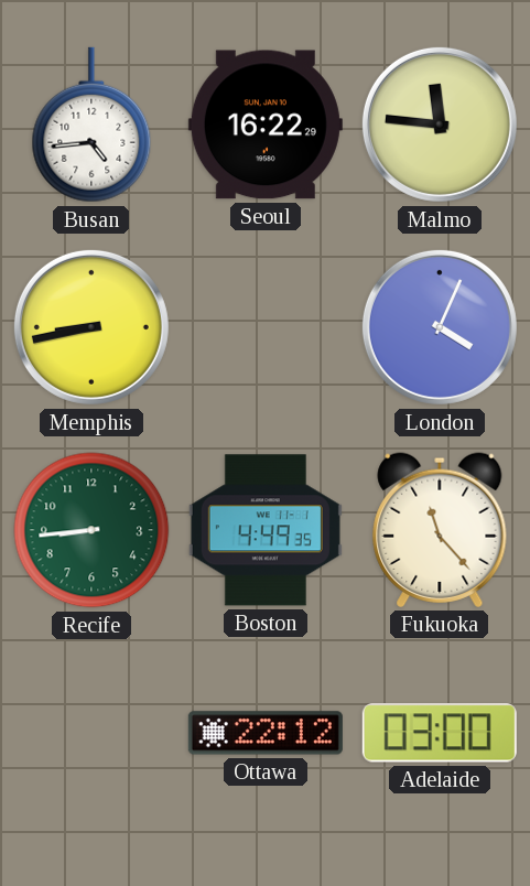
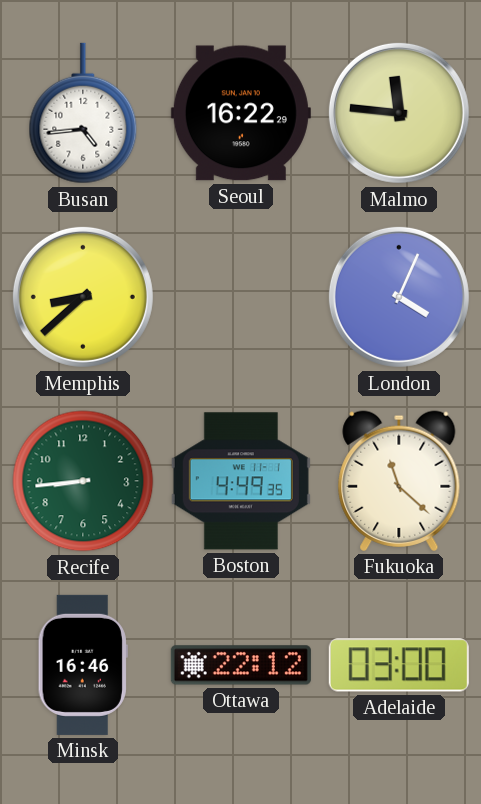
Memphis: 8:43 -> 8:38
Fukuoka: 11:23 -> 11:22
Minsk: none -> 16:46
